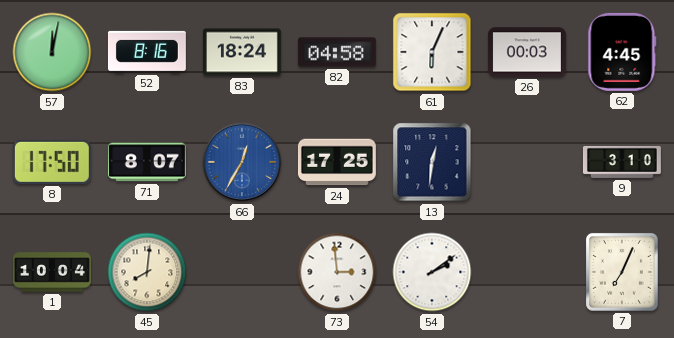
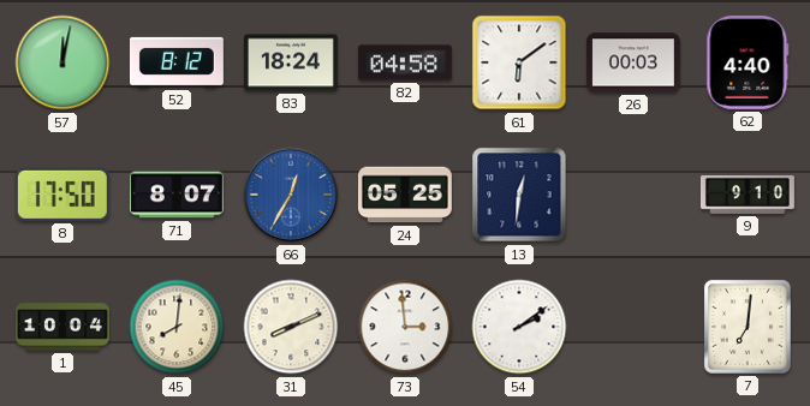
52: 8:16 -> 8:12
61: 6:04 -> 6:09
62: 4:45 -> 4:40
24: 17:25 -> 05:25
9: 3:10 -> 9:10
31: none -> 8:11
7: 7:04 -> 7:01
